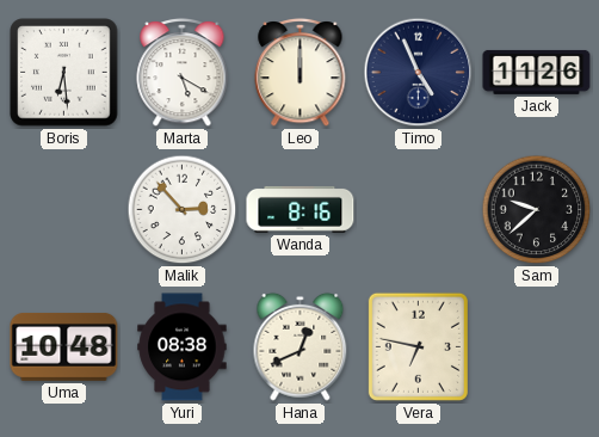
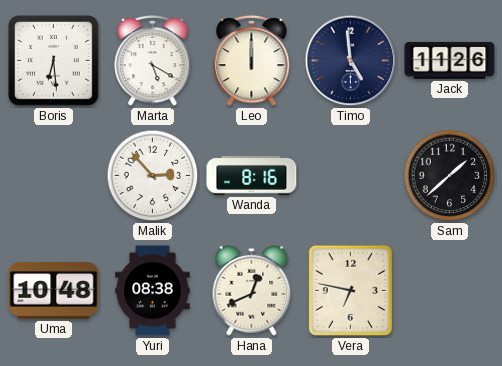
Timo: 4:56 -> 4:59
Sam: 9:38 -> 1:38
